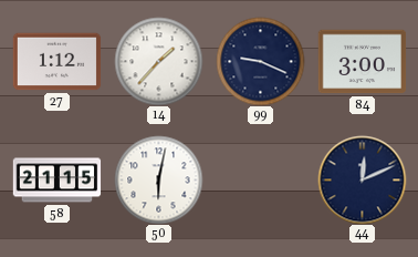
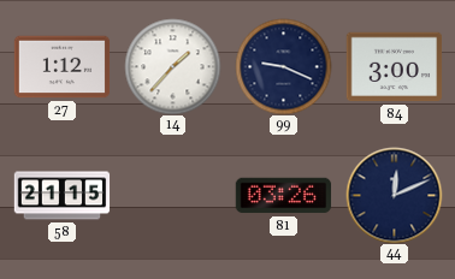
50: 6:02 -> none
81: none -> 03:26
